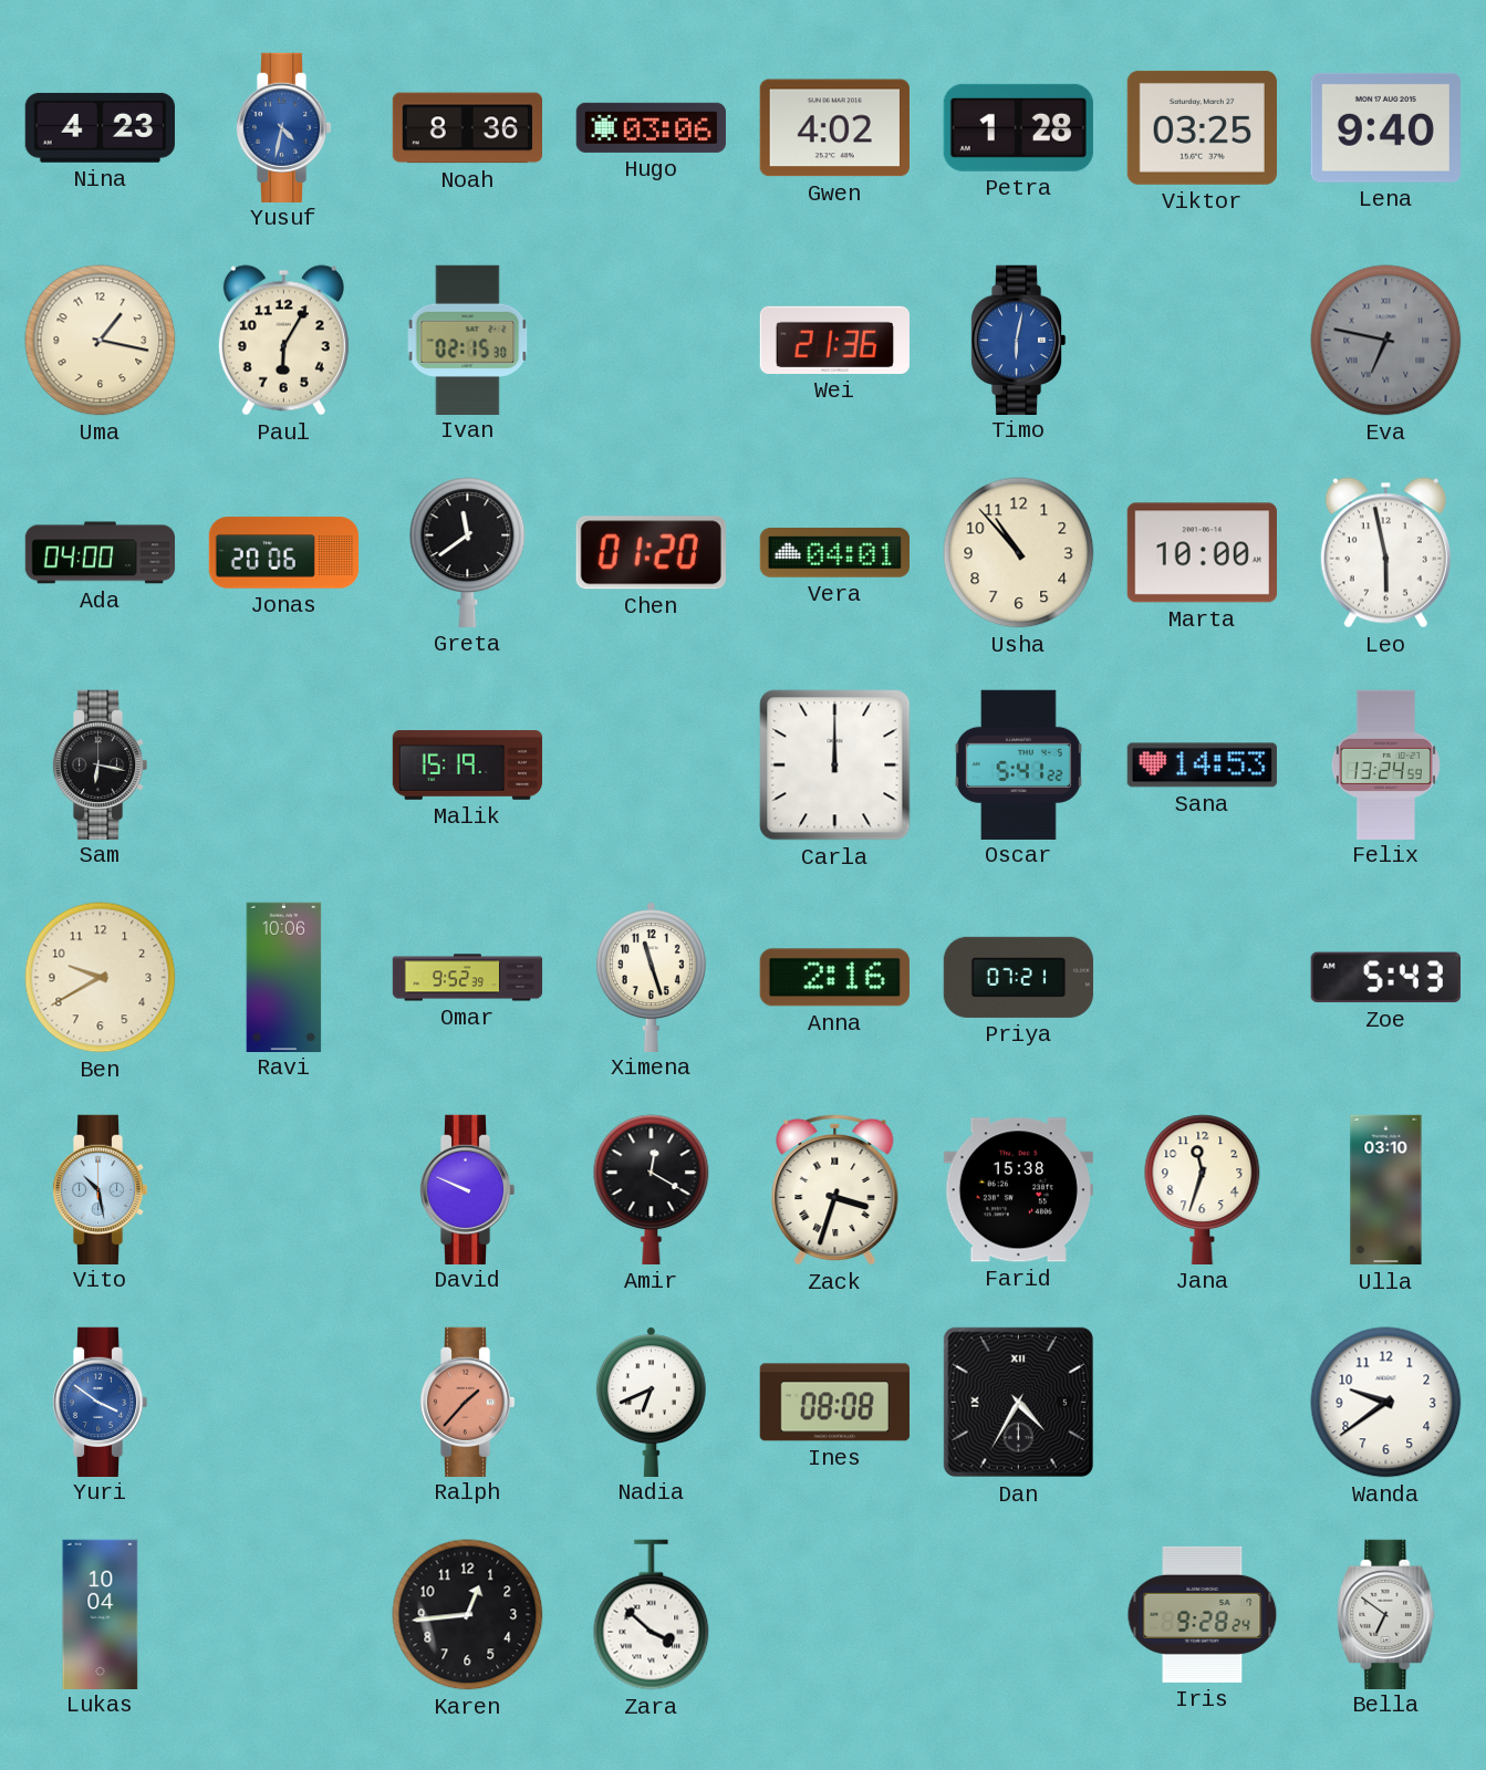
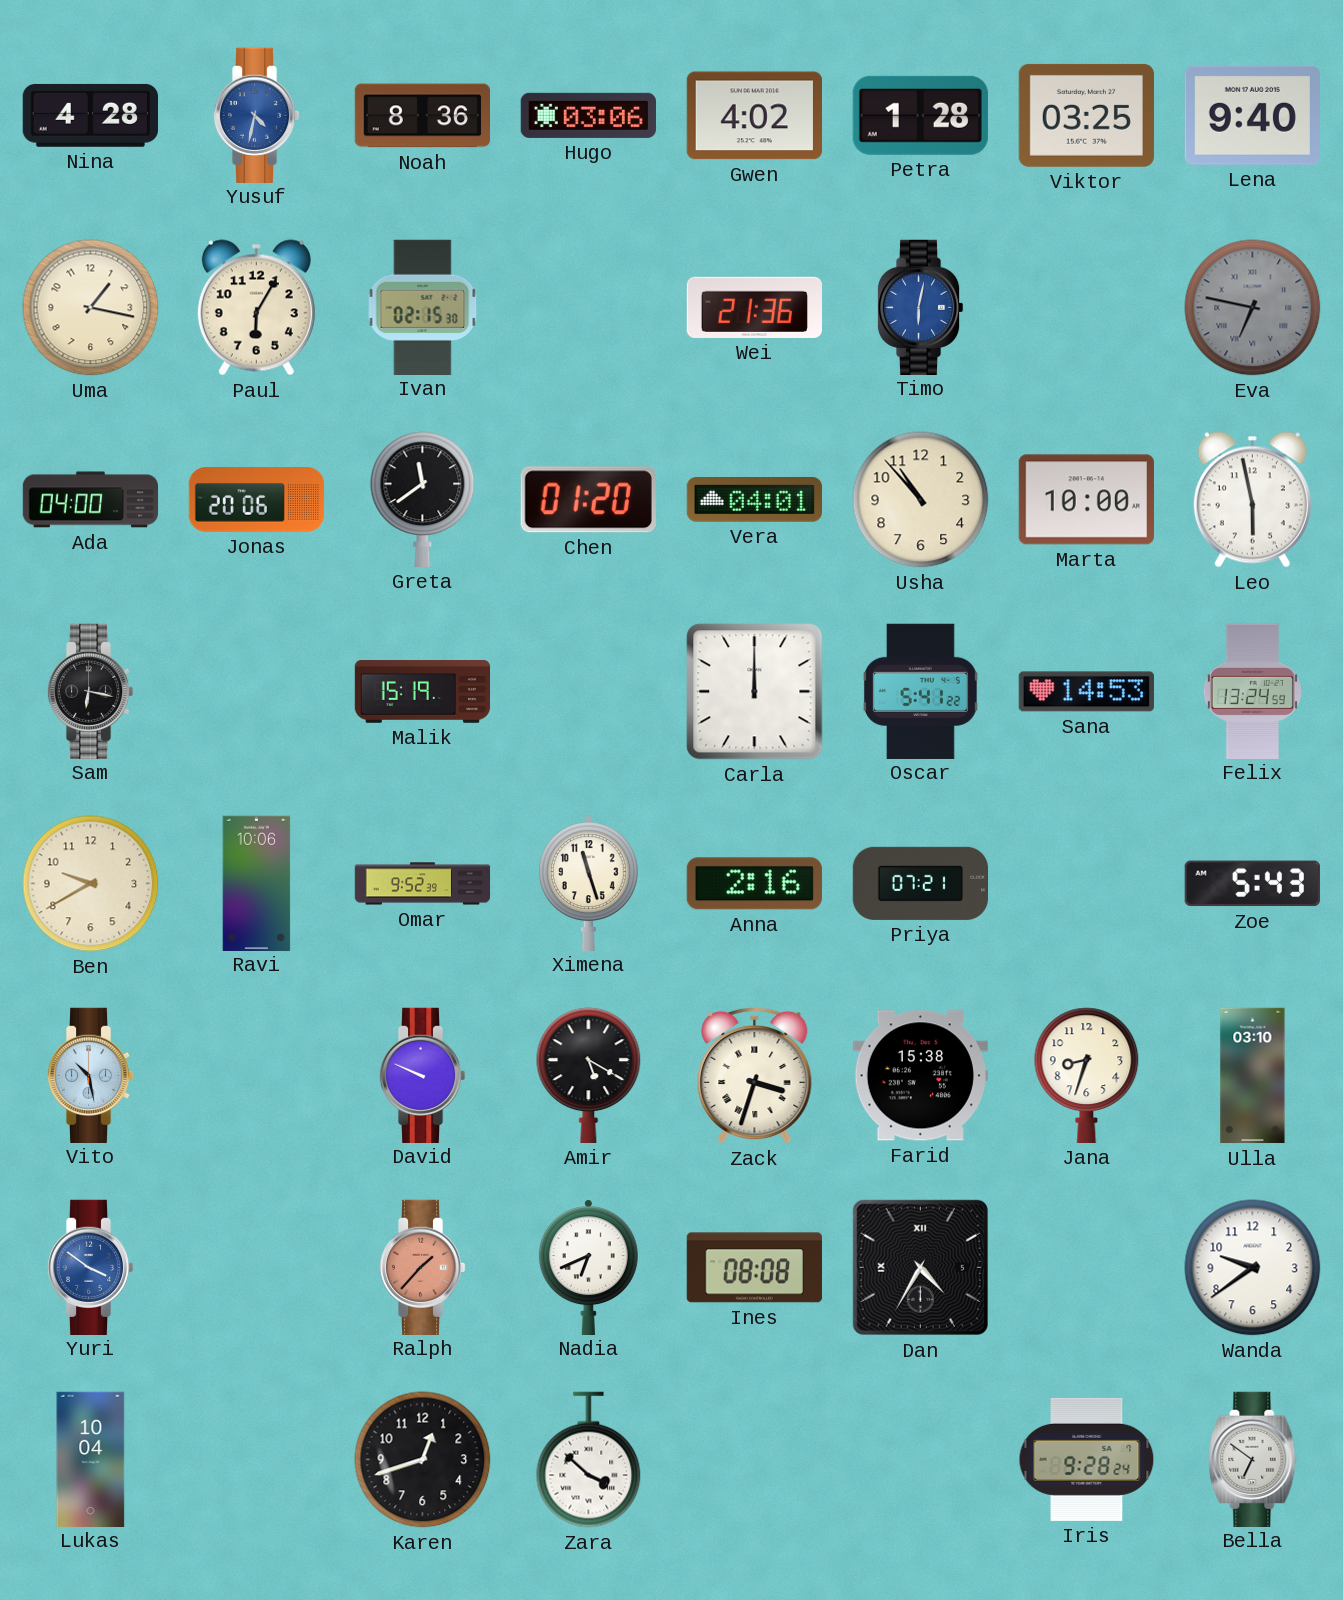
Nina: 4:23 -> 4:28
Amir: 12:20 -> 5:20
Jana: 11:33 -> 8:33
Karen: 12:44 -> 12:42
